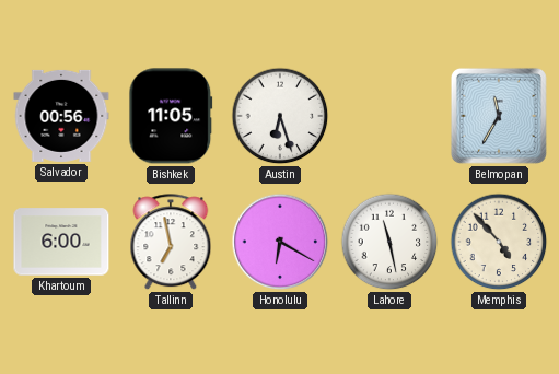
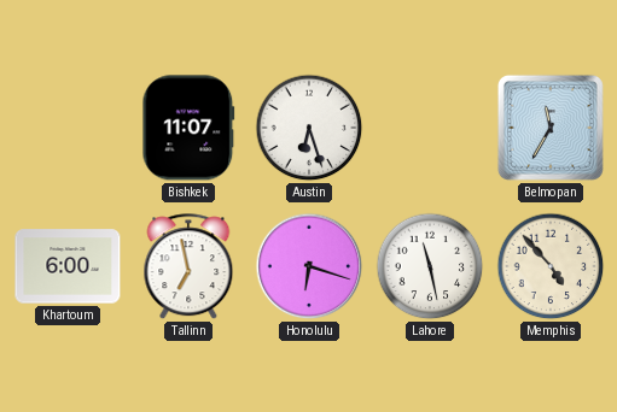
Salvador: 00:56 -> none
Bishkek: 11:05 -> 11:07
Honolulu: 6:20 -> 6:18
